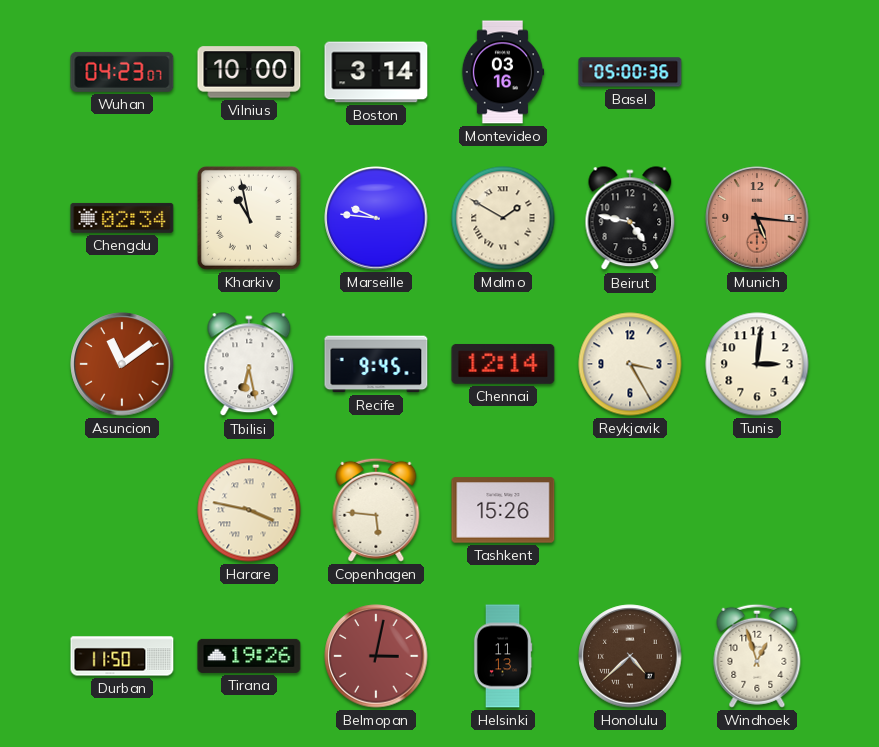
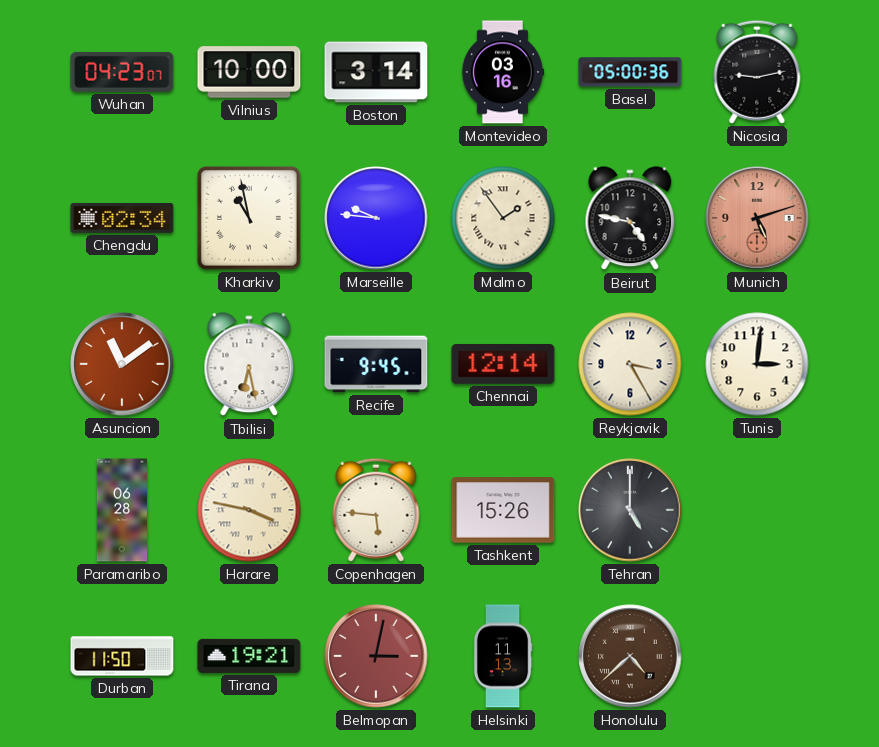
Nicosia: none -> 9:13
Malmo: 1:50 -> 1:54
Munich: 5:16 -> 5:12
Paramaribo: none -> 06:28
Tehran: none -> 5:00
Tirana: 19:26 -> 19:21
Windhoek: 12:57 -> none
